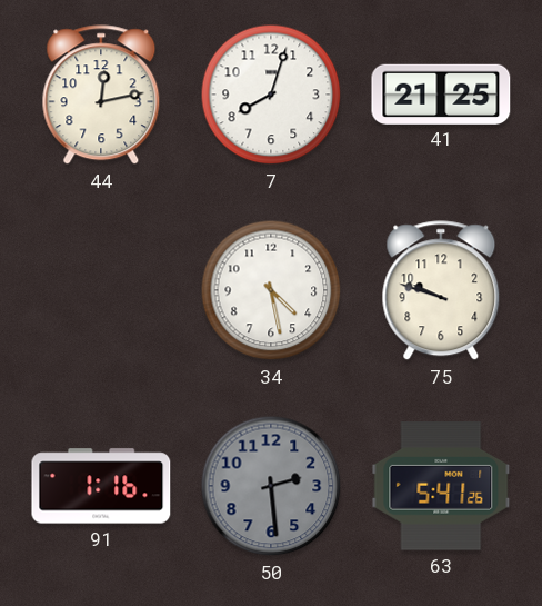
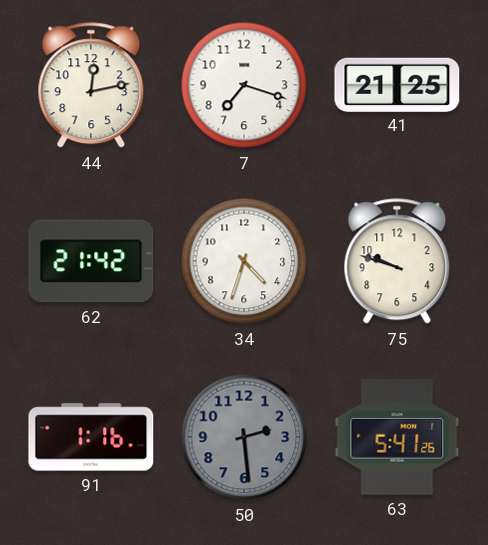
7: 8:03 -> 7:18
62: none -> 21:42
34: 4:28 -> 4:33
